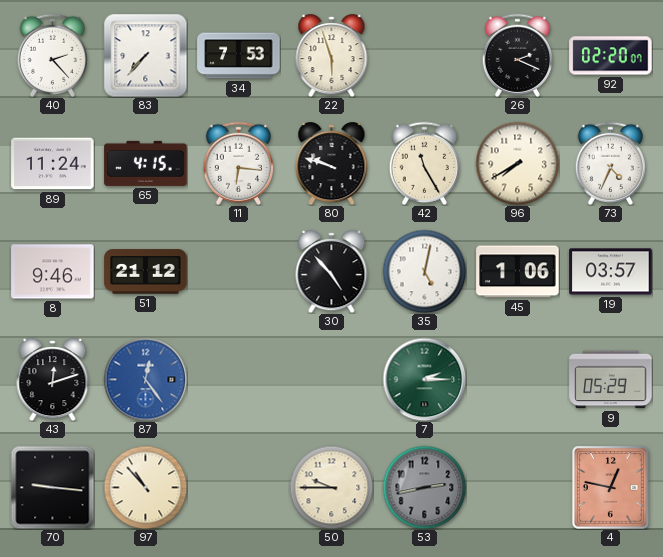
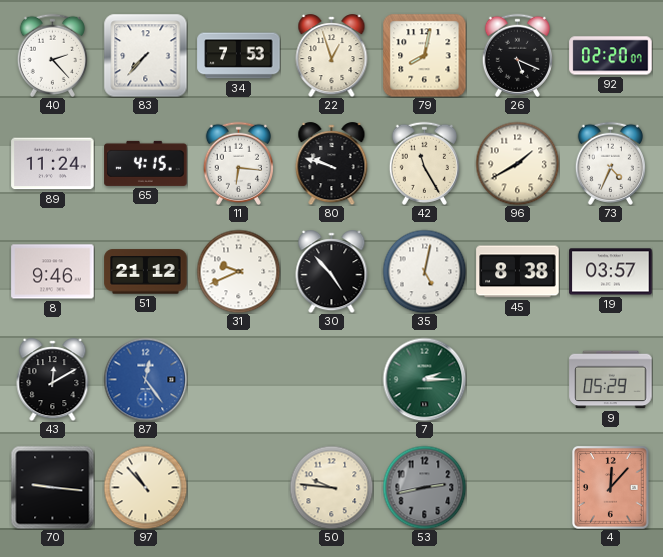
22: 5:57 -> 12:57
79: none -> 8:02
26: 2:19 -> 5:19
96: 7:40 -> 1:40
31: none -> 9:41
45: 1:06 -> 8:38
43: 12:12 -> 12:10
50: 9:45 -> 9:46
4: 12:47 -> 12:07
